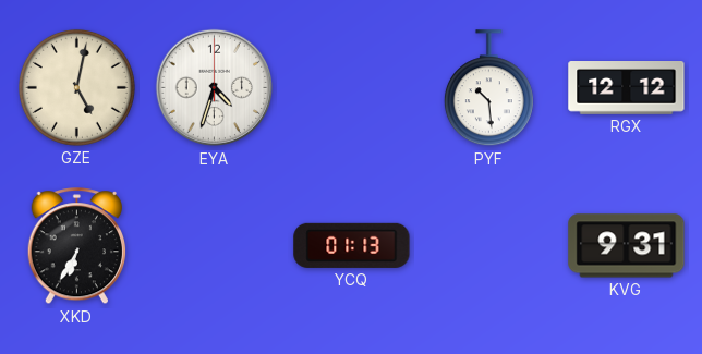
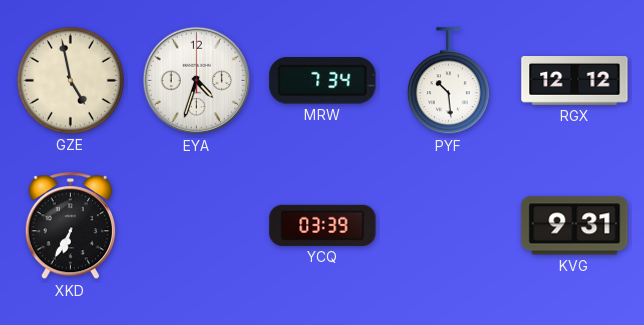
GZE: 5:02 -> 4:58
MRW: none -> 7:34
YCQ: 01:13 -> 03:39
